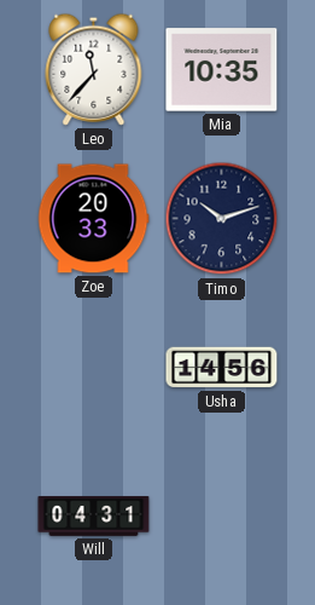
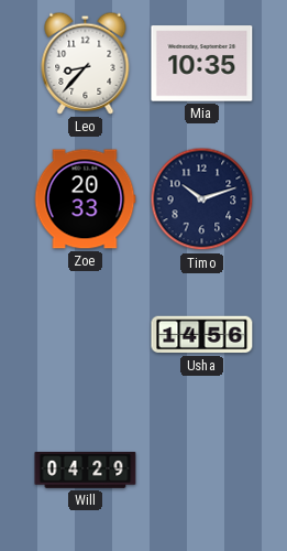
Leo: 11:37 -> 8:37
Will: 04:31 -> 04:29
